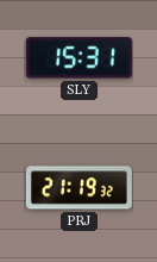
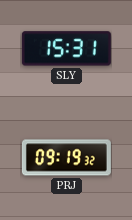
PRJ: 21:19 -> 09:19
